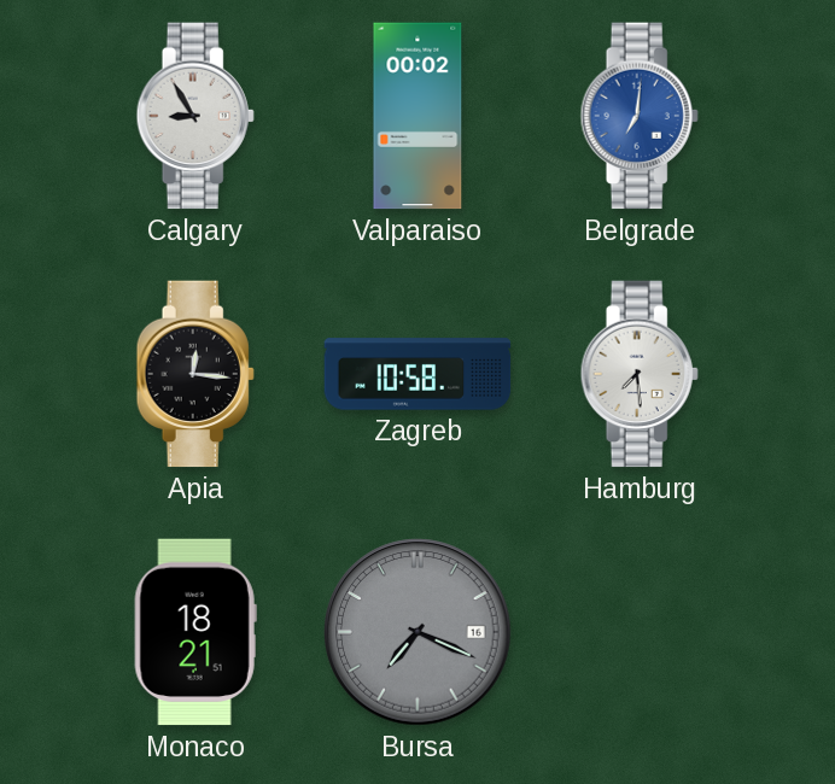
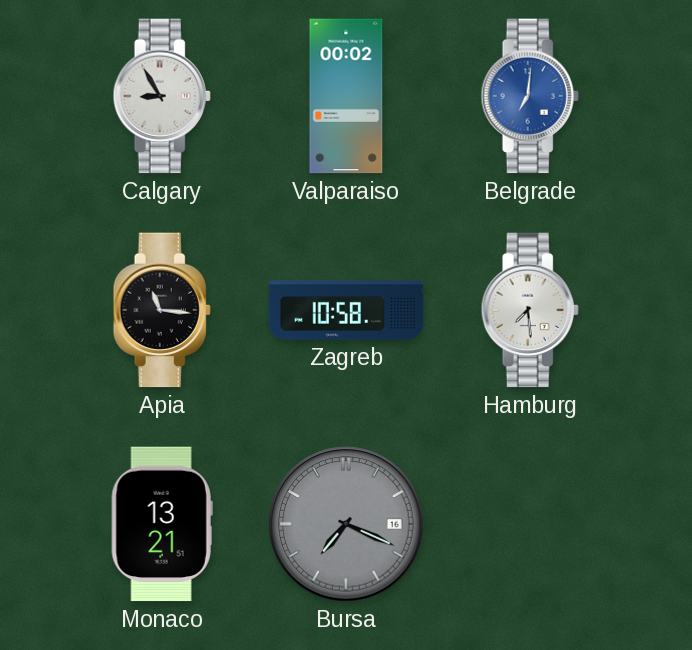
Apia: 12:16 -> 11:16
Monaco: 18:21 -> 13:21
